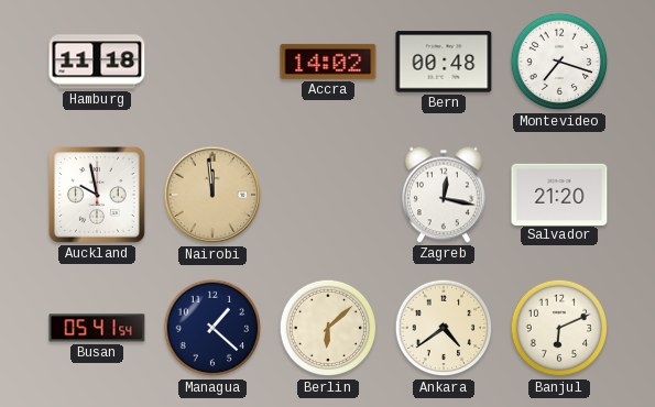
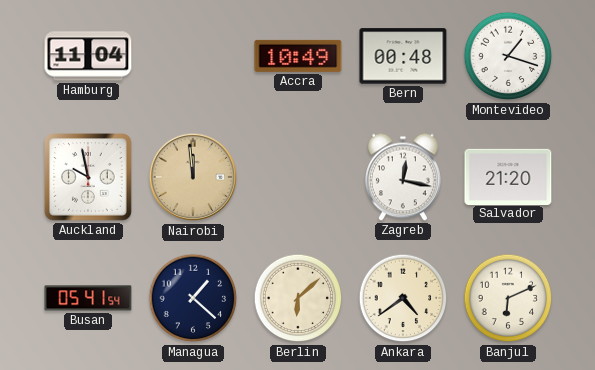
Hamburg: 11:18 -> 11:04
Accra: 14:02 -> 10:49
Montevideo: 7:18 -> 1:18
